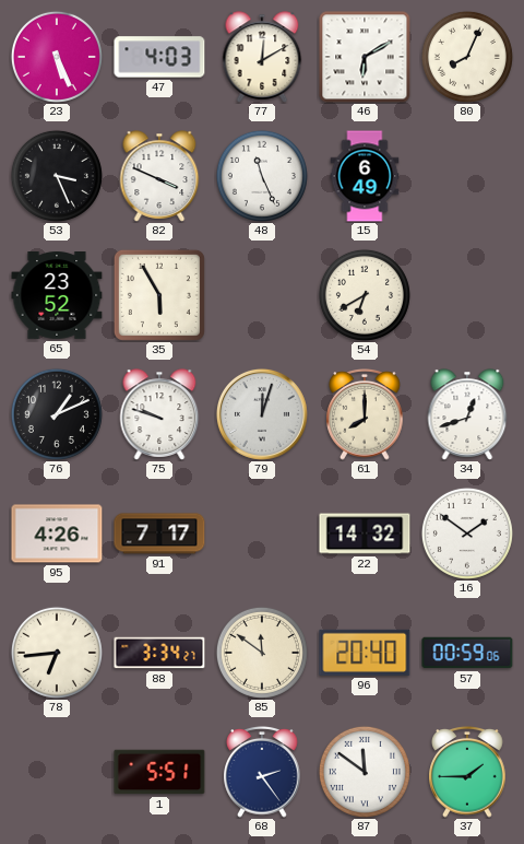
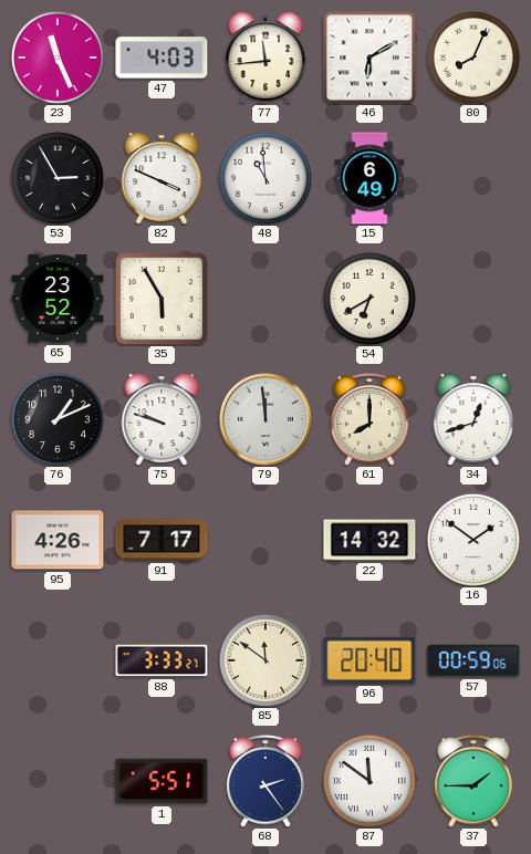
23: 5:26 -> 11:26
77: 12:10 -> 11:44
53: 3:26 -> 2:55
48: 11:26 -> 10:59
79: 12:03 -> 11:59
78: 6:44 -> none
88: 3:34 -> 3:33
